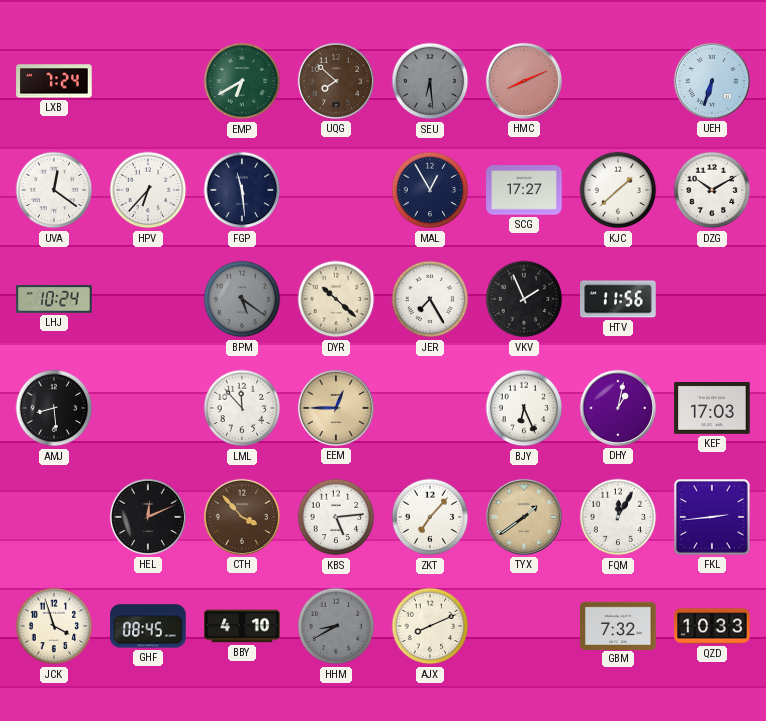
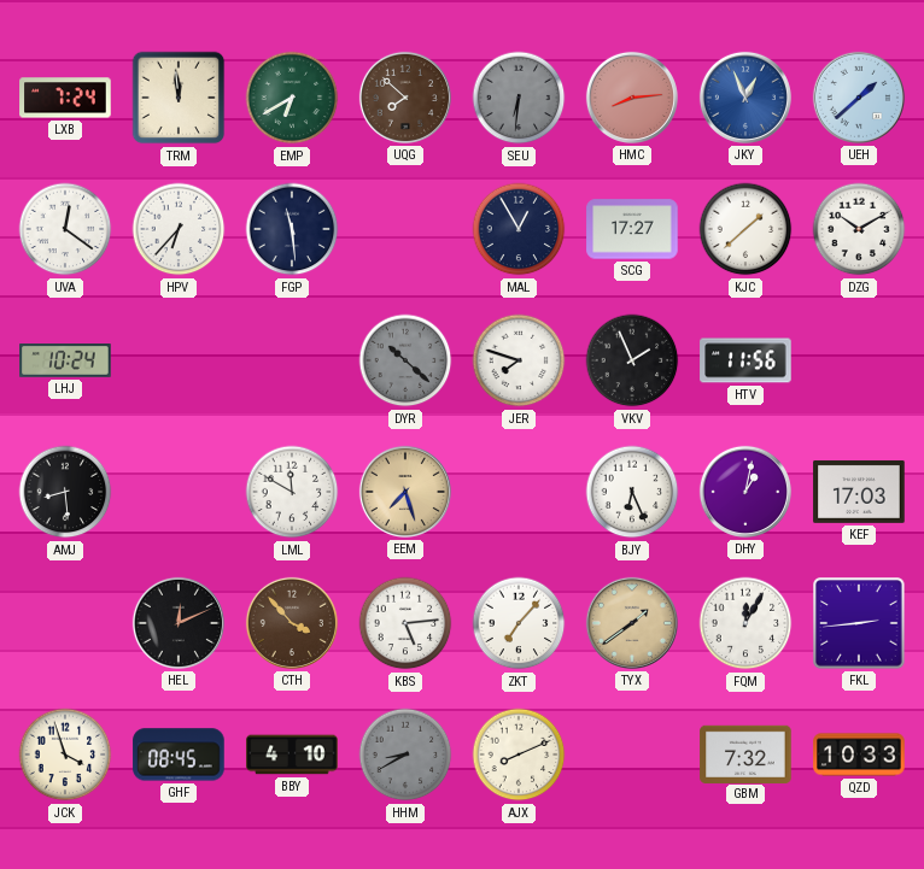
TRM: none -> 11:59
SEU: 6:29 -> 6:31
HMC: 8:11 -> 8:14
JKY: none -> 12:56
UEH: 6:33 -> 1:38
BPM: 5:21 -> none
DYR dial: cream -> grey
JER: 7:25 -> 7:48
LML: 11:53 -> 11:50
EEM: 12:45 -> 7:27
